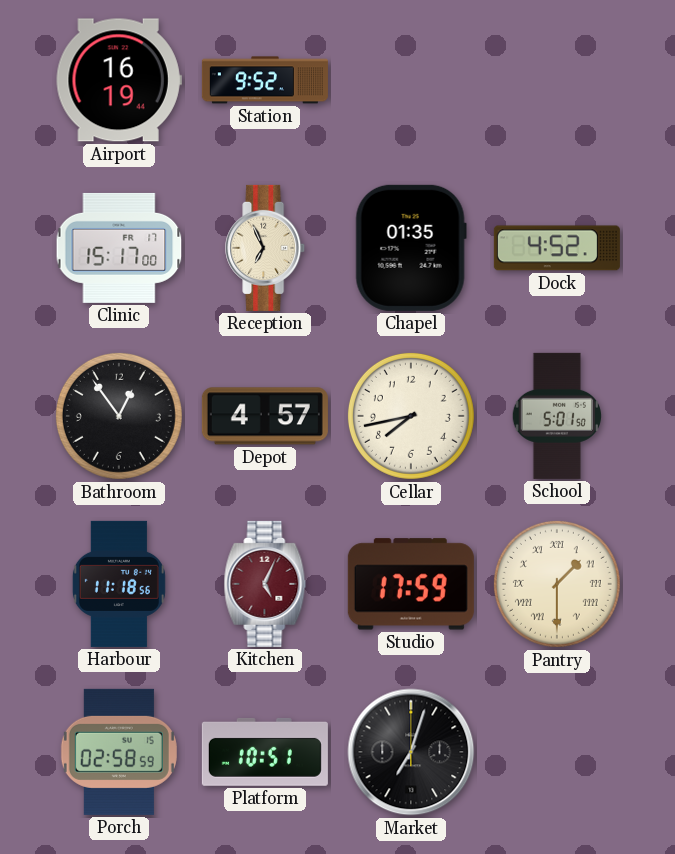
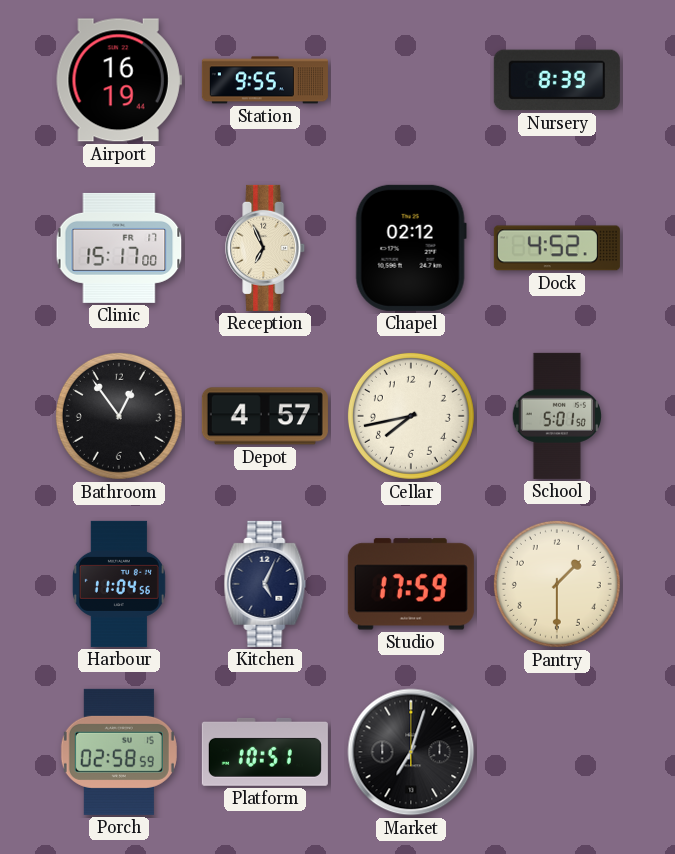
Station: 9:52 -> 9:55
Nursery: none -> 8:39
Chapel: 01:35 -> 02:12
Harbour: 11:18 -> 11:04
Kitchen dial: burgundy -> navy
Pantry numerals: Roman -> Arabic
